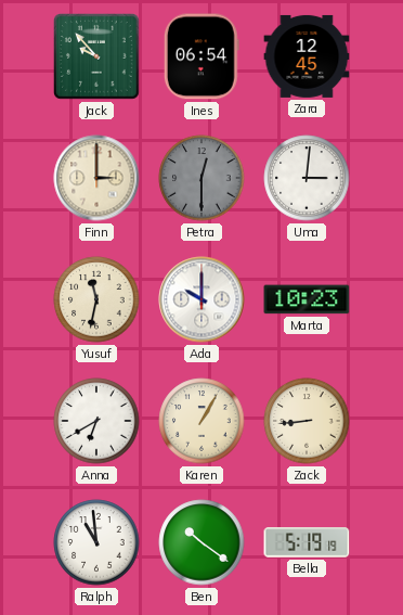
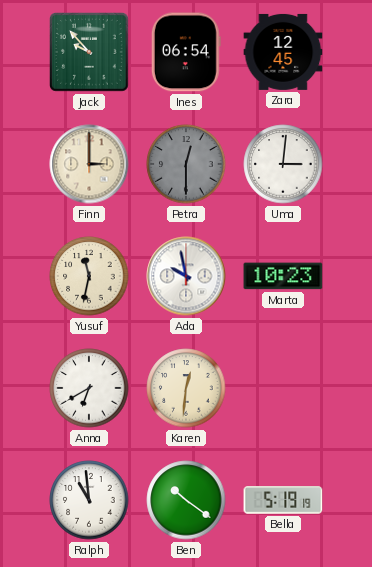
Ada: 10:00 -> 9:58
Karen: 1:05 -> 12:31
Zack: 8:44 -> none
